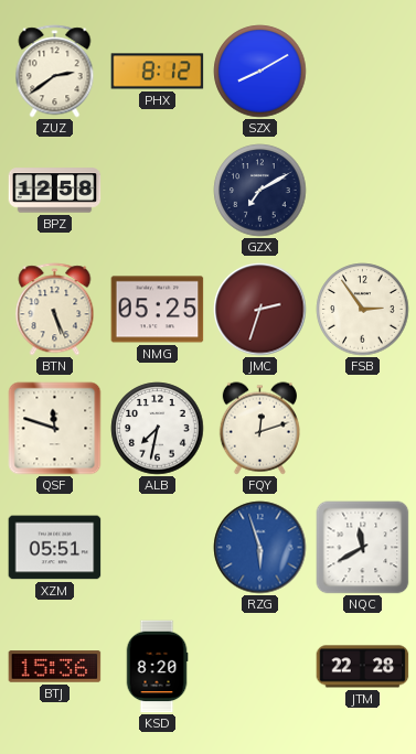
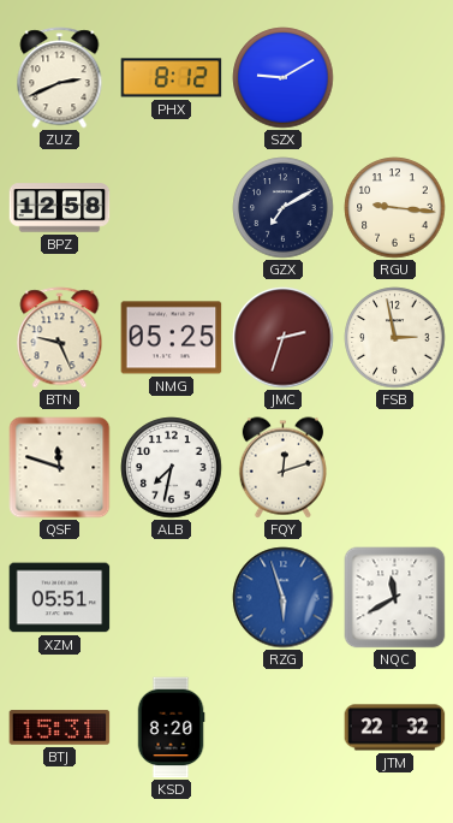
ZUZ: 2:39 -> 2:41
SZX: 8:10 -> 9:10
RGU: none -> 9:16
BTN: 5:26 -> 9:26
FSB: 2:54 -> 2:58
BTJ: 15:36 -> 15:31
JTM: 22:28 -> 22:32
